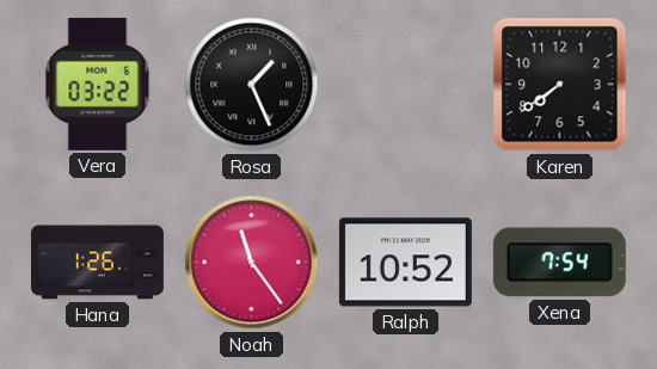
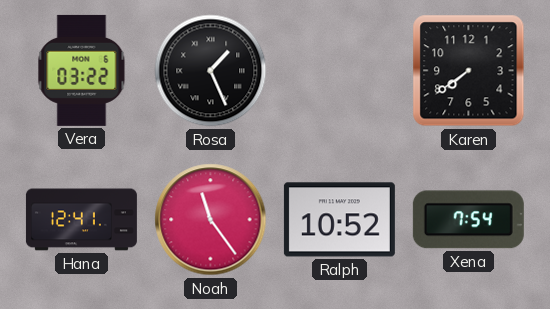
Hana: 1:26 -> 12:41
